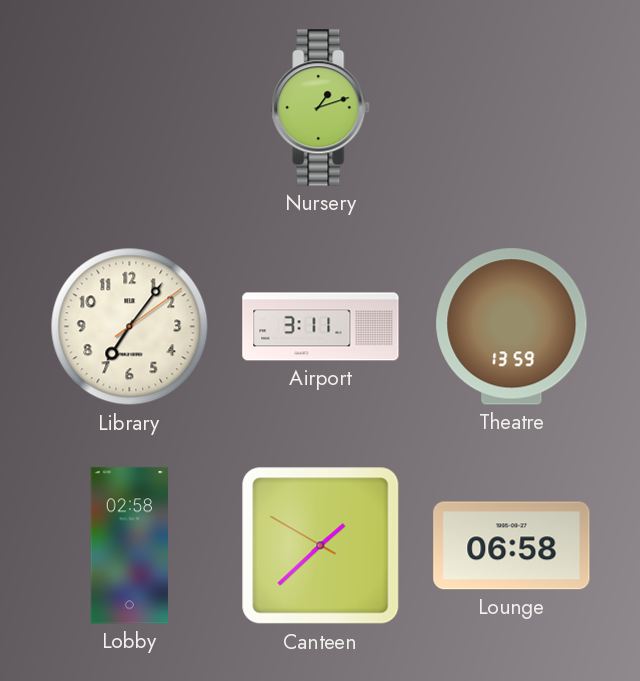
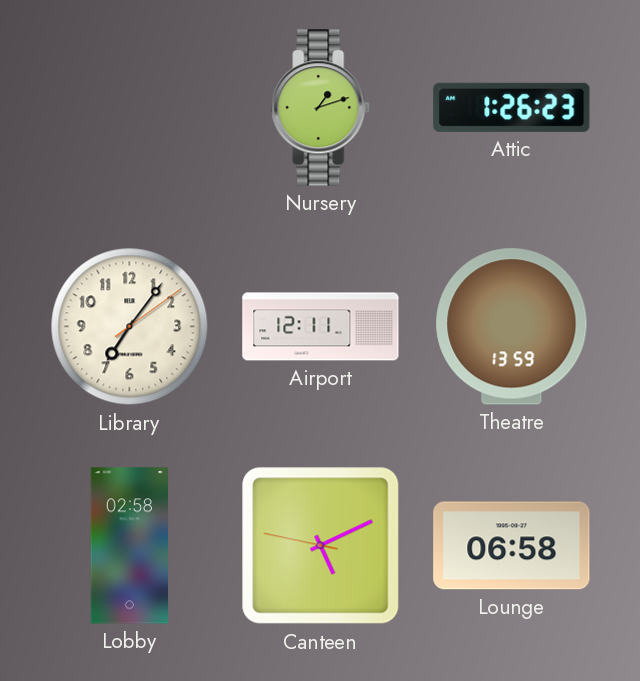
Attic: none -> 1:26
Airport: 3:11 -> 12:11
Canteen: 1:37 -> 5:10
